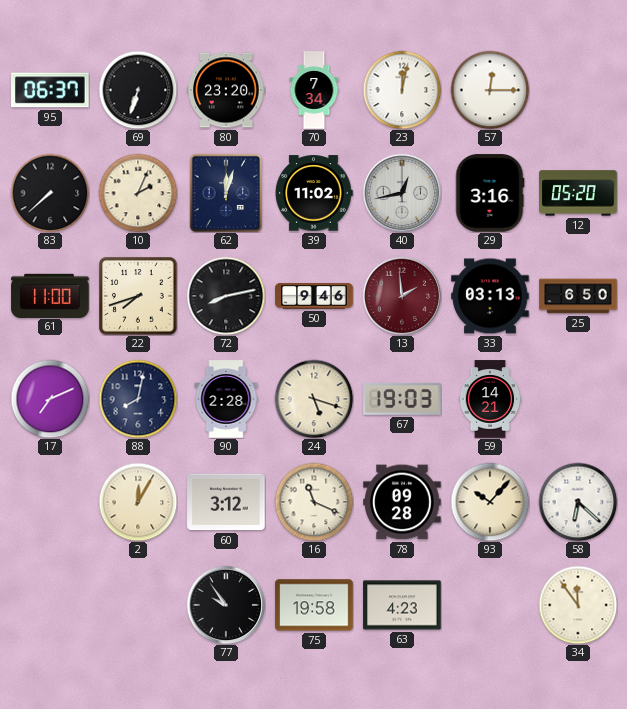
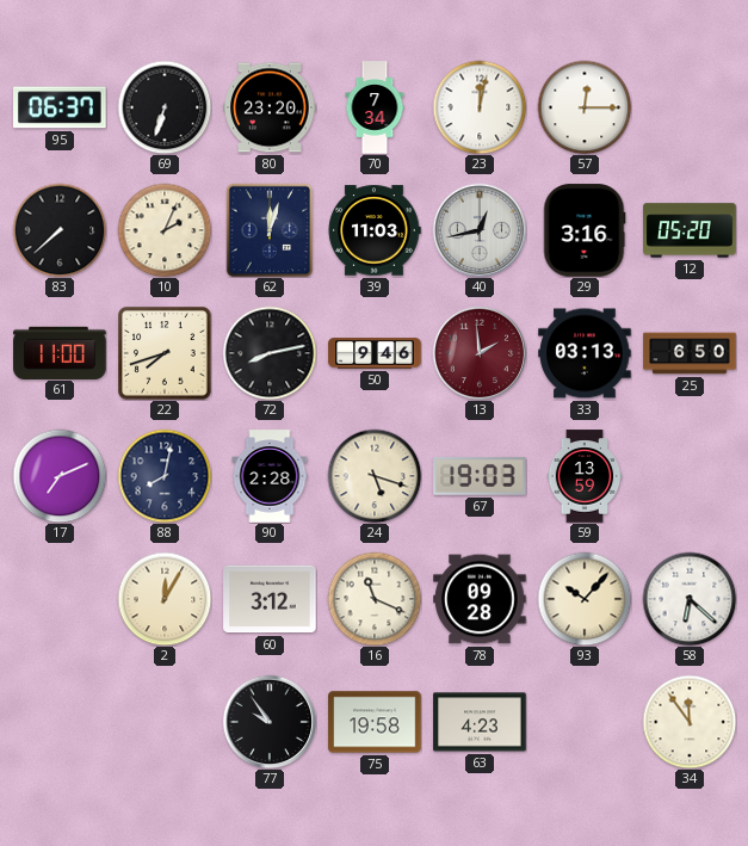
39: 11:02 -> 11:03
59: 14:21 -> 13:59
